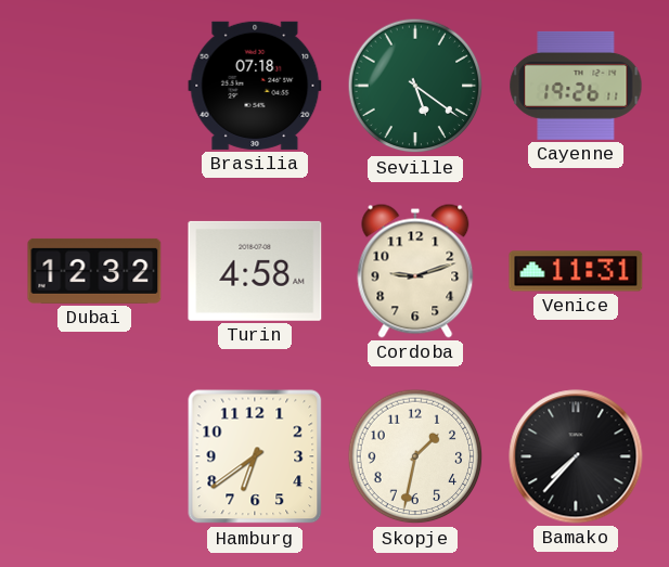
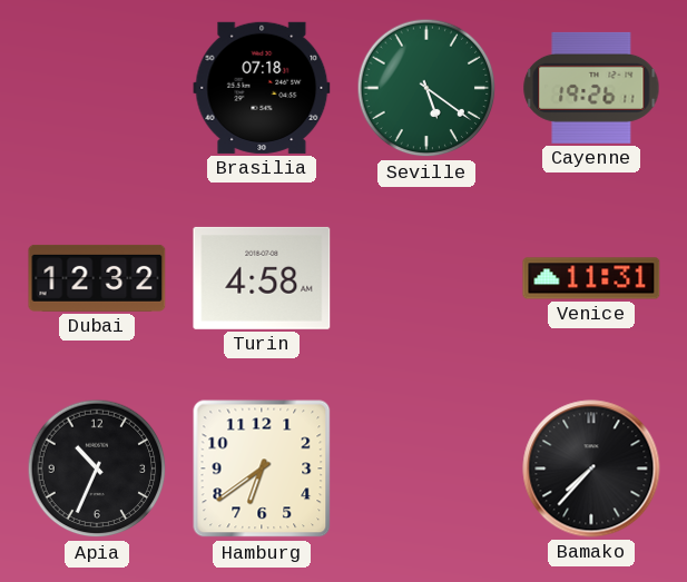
Cordoba: 9:12 -> none
Apia: none -> 10:34
Skopje: 1:32 -> none
